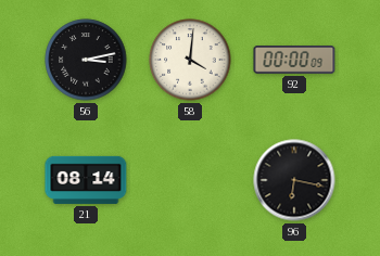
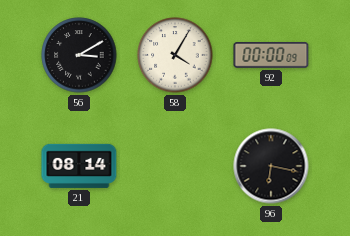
56: 3:13 -> 3:10
58: 4:01 -> 4:05
